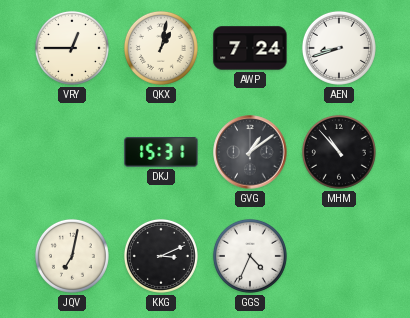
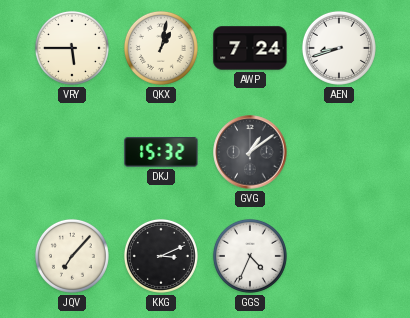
VRY: 12:45 -> 5:45
DKJ: 15:31 -> 15:32
MHM: 10:53 -> none
JQV: 7:02 -> 7:07
